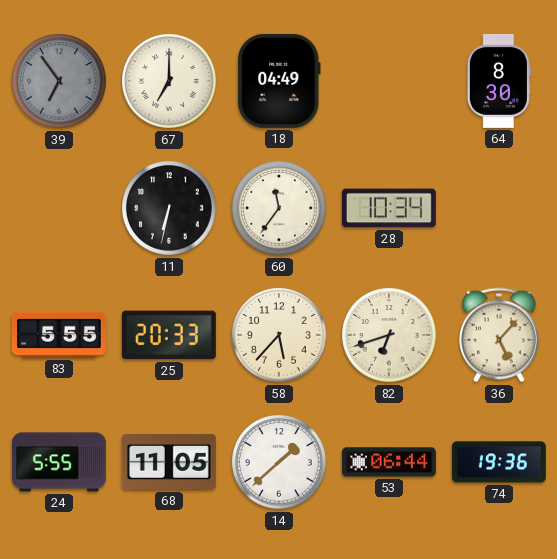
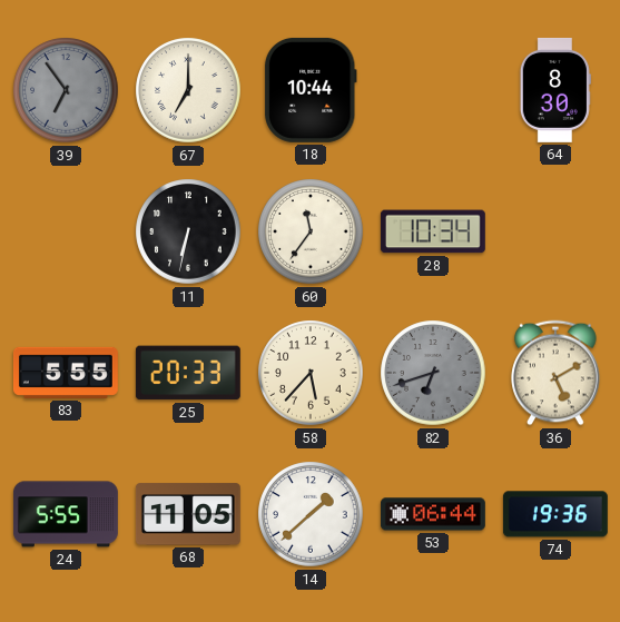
18: 04:49 -> 10:44
82 dial: cream -> grey
36: 5:07 -> 5:10
